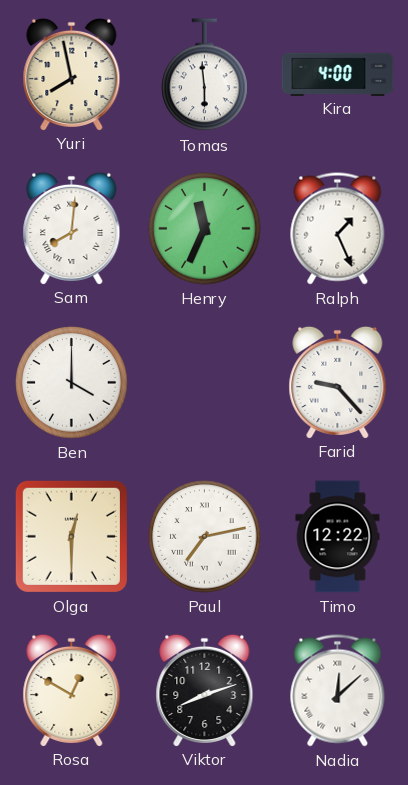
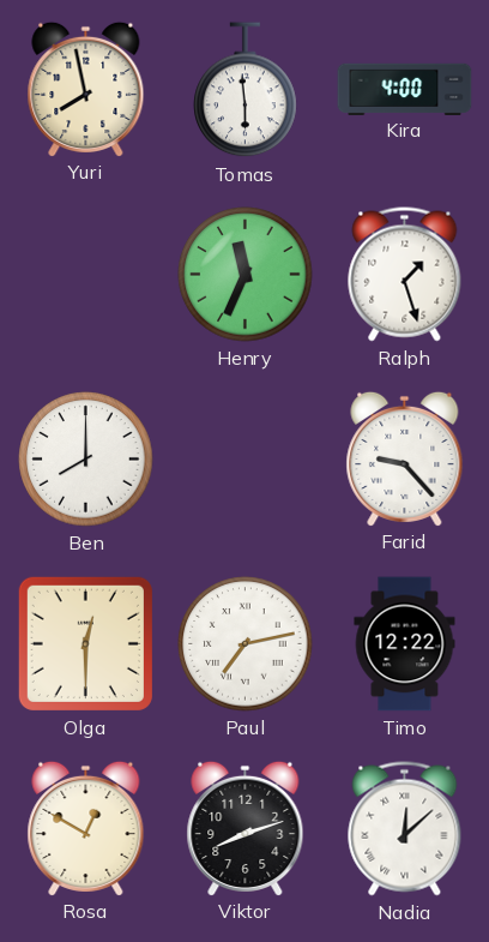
Sam: 8:01 -> none
Ralph: 1:26 -> 1:27
Ben: 4:00 -> 8:00
